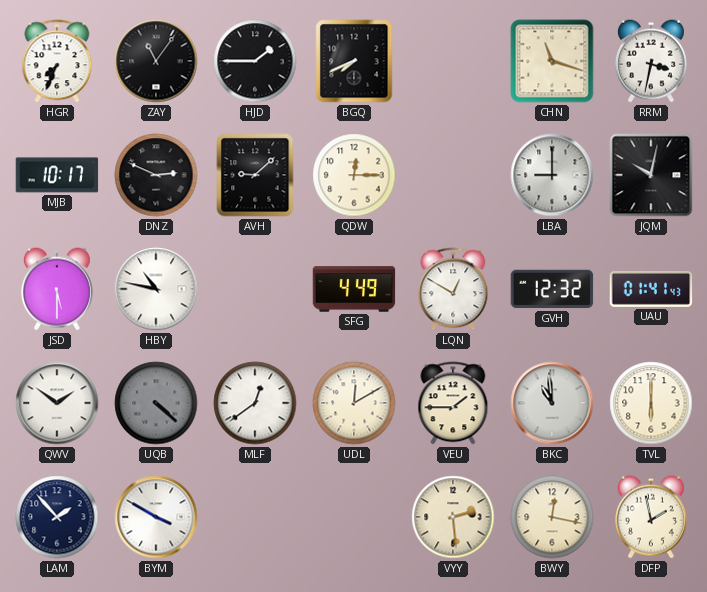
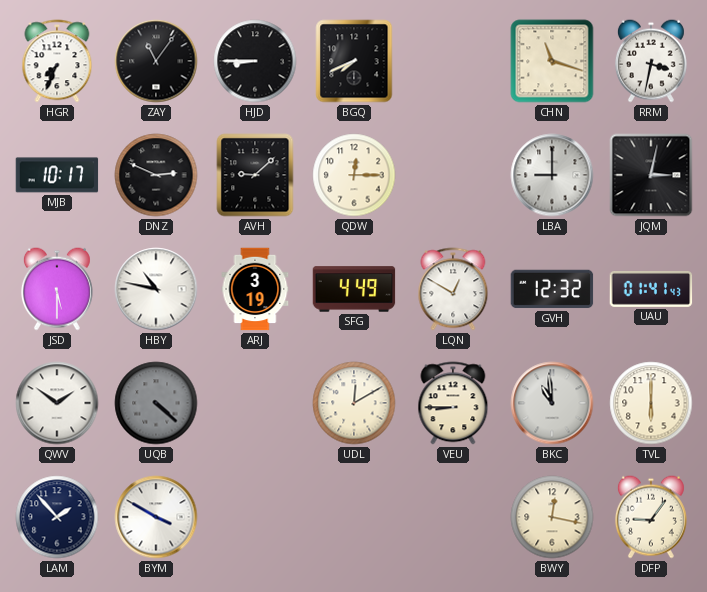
HJD: 1:45 -> 8:45
JQM: 10:02 -> 3:02
ARJ: none -> 3:19
MLF: 12:39 -> none
VEU: 1:45 -> 8:45
VYY: 2:29 -> none
DFP: 1:58 -> 9:06
